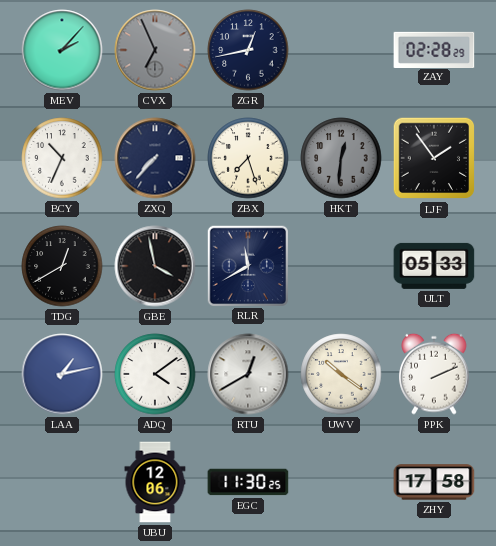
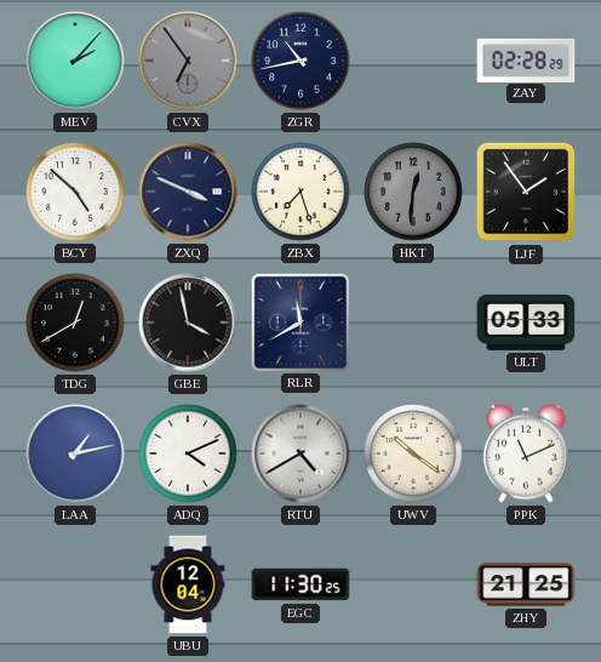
CVX: 6:56 -> 6:54
ZGR: 12:43 -> 10:43
BCY: 10:34 -> 4:52
ZXQ: 7:37 -> 3:49
ADQ: 4:09 -> 4:11
RTU: 12:40 -> 4:40
PPK: 2:11 -> 11:11
UBU: 12:06 -> 12:04
ZHY: 17:58 -> 21:25
